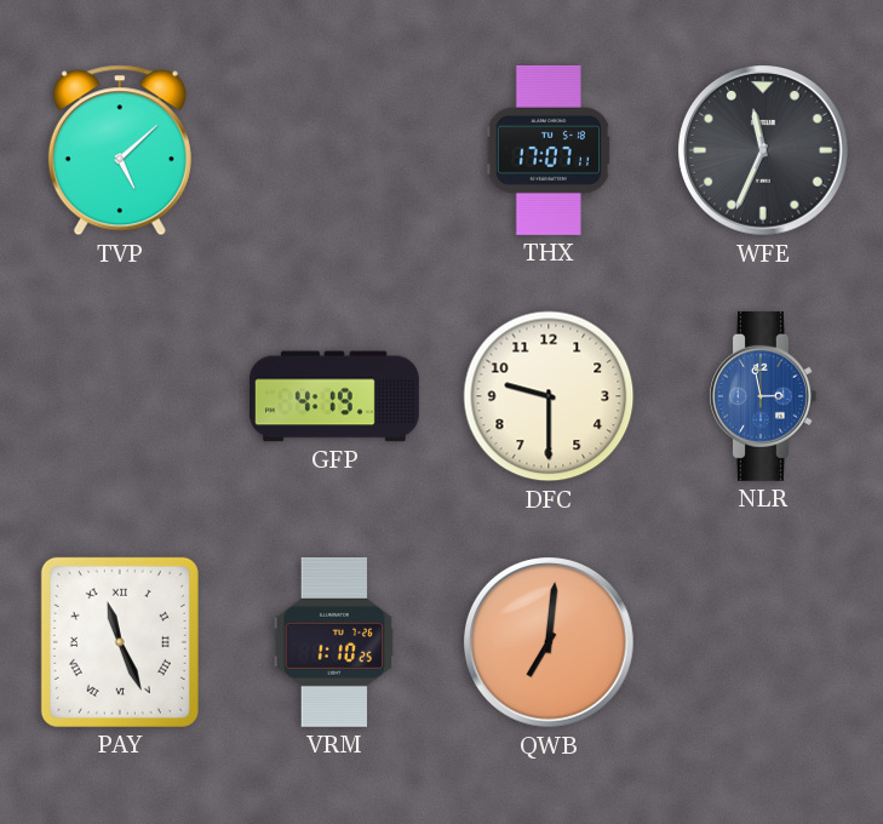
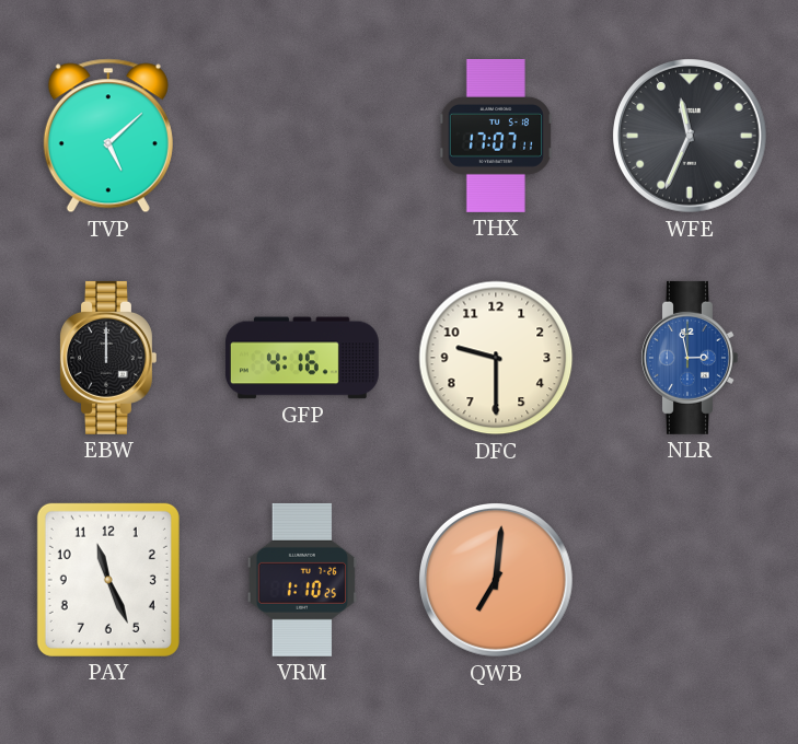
EBW: none -> 12:00
GFP: 4:19 -> 4:16
PAY numerals: Roman -> Arabic
